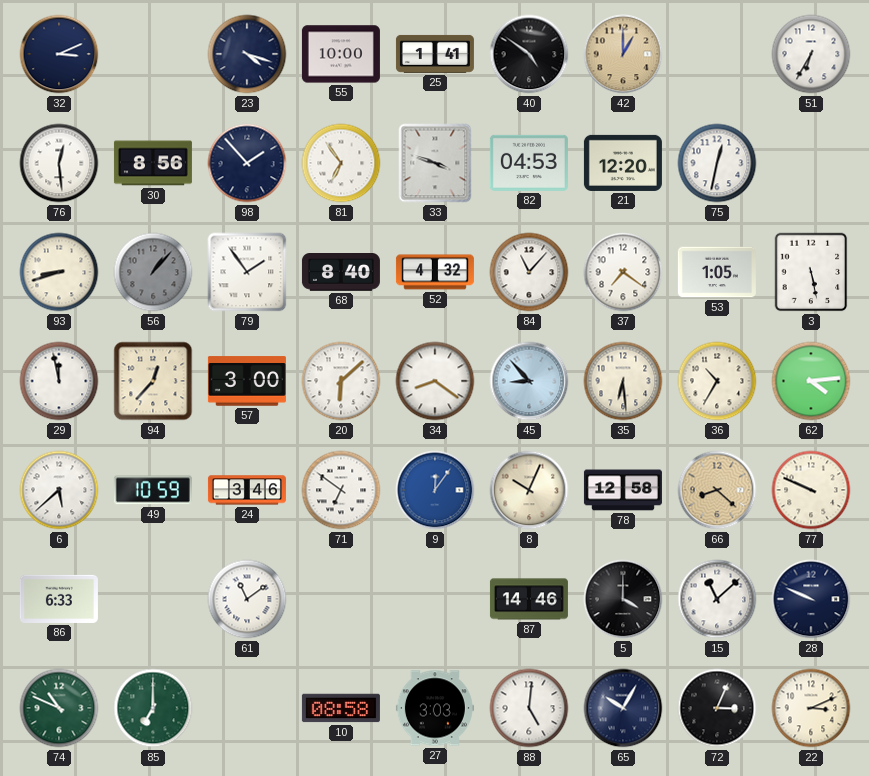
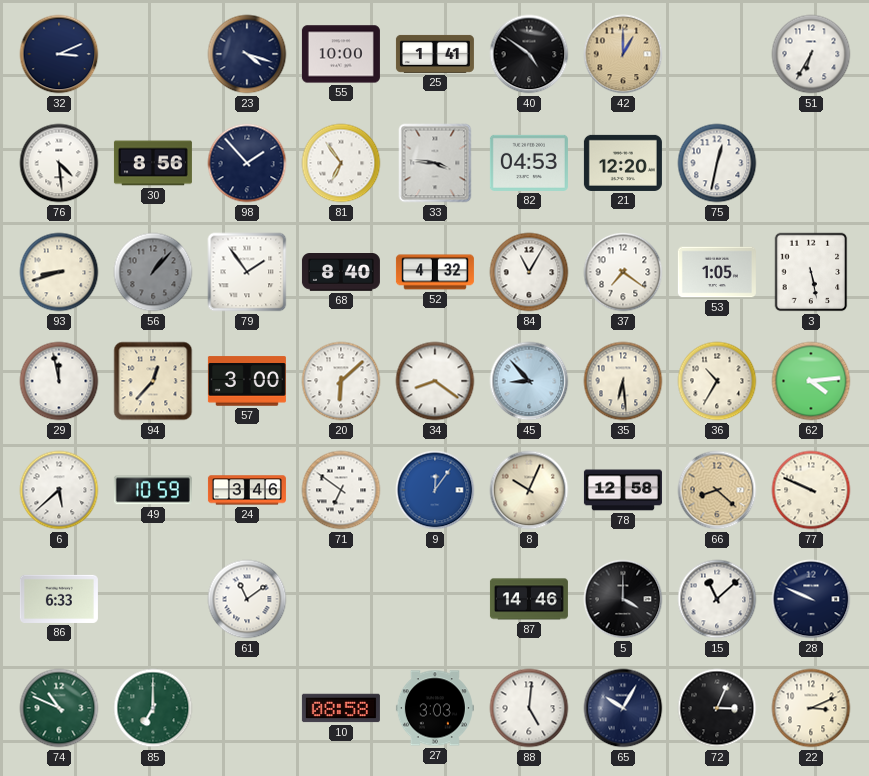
76: 12:29 -> 4:29
33: 3:48 -> 3:46
84: 11:07 -> 11:05
